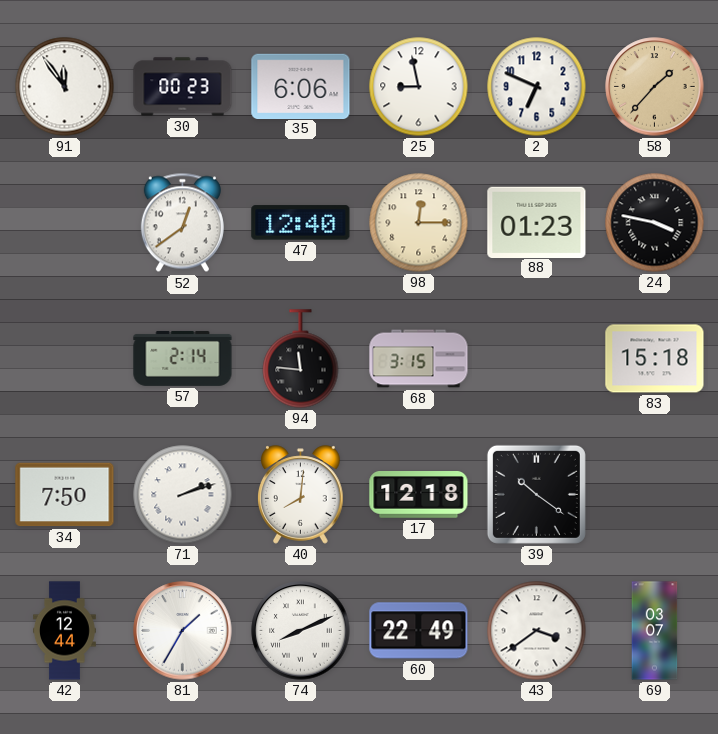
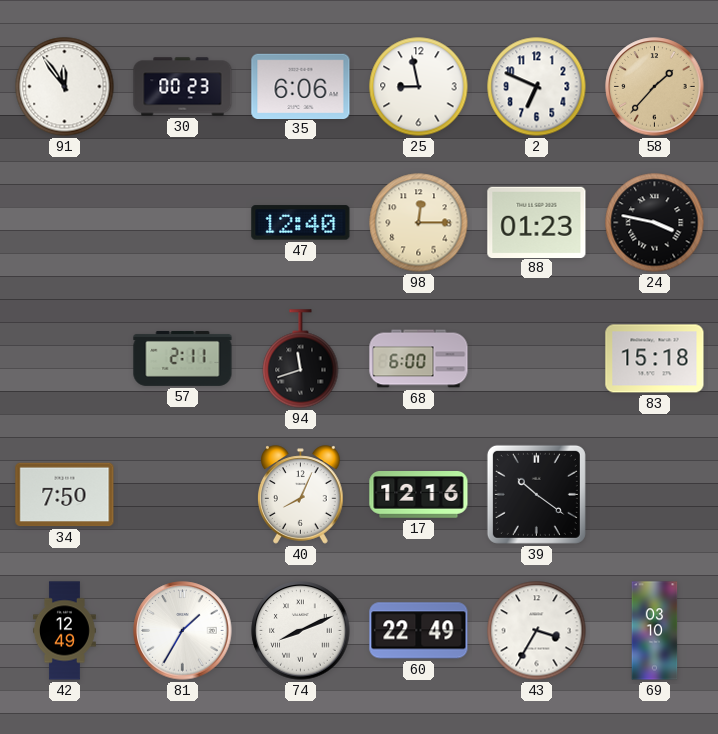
52: 12:39 -> none
57: 2:14 -> 2:11
94: 11:46 -> 11:42
68: 3:15 -> 6:00
71: 2:12 -> none
40: 8:01 -> 8:04
17: 12:18 -> 12:16
42: 12:44 -> 12:49
43: 3:39 -> 3:35
69: 03:07 -> 03:10
